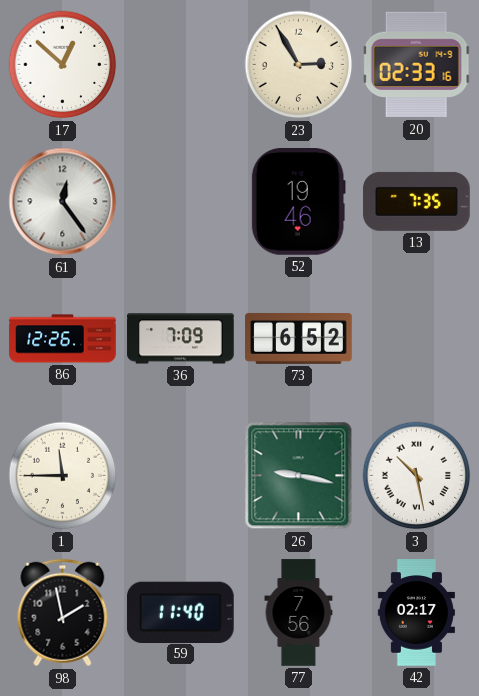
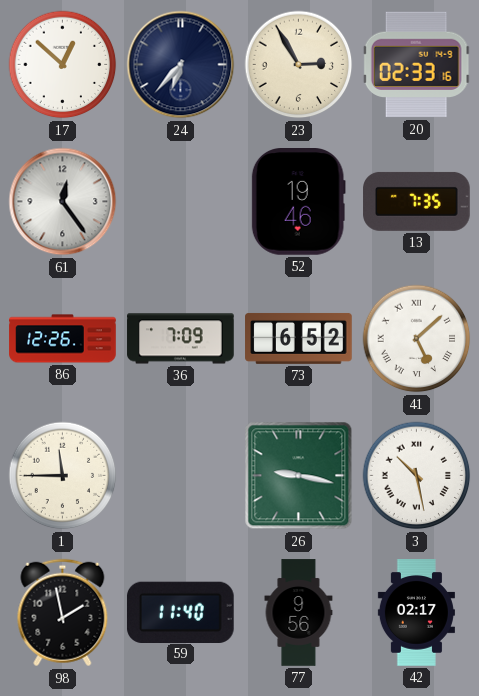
24: none -> 6:37
41: none -> 5:08
77: 7:56 -> 9:56
